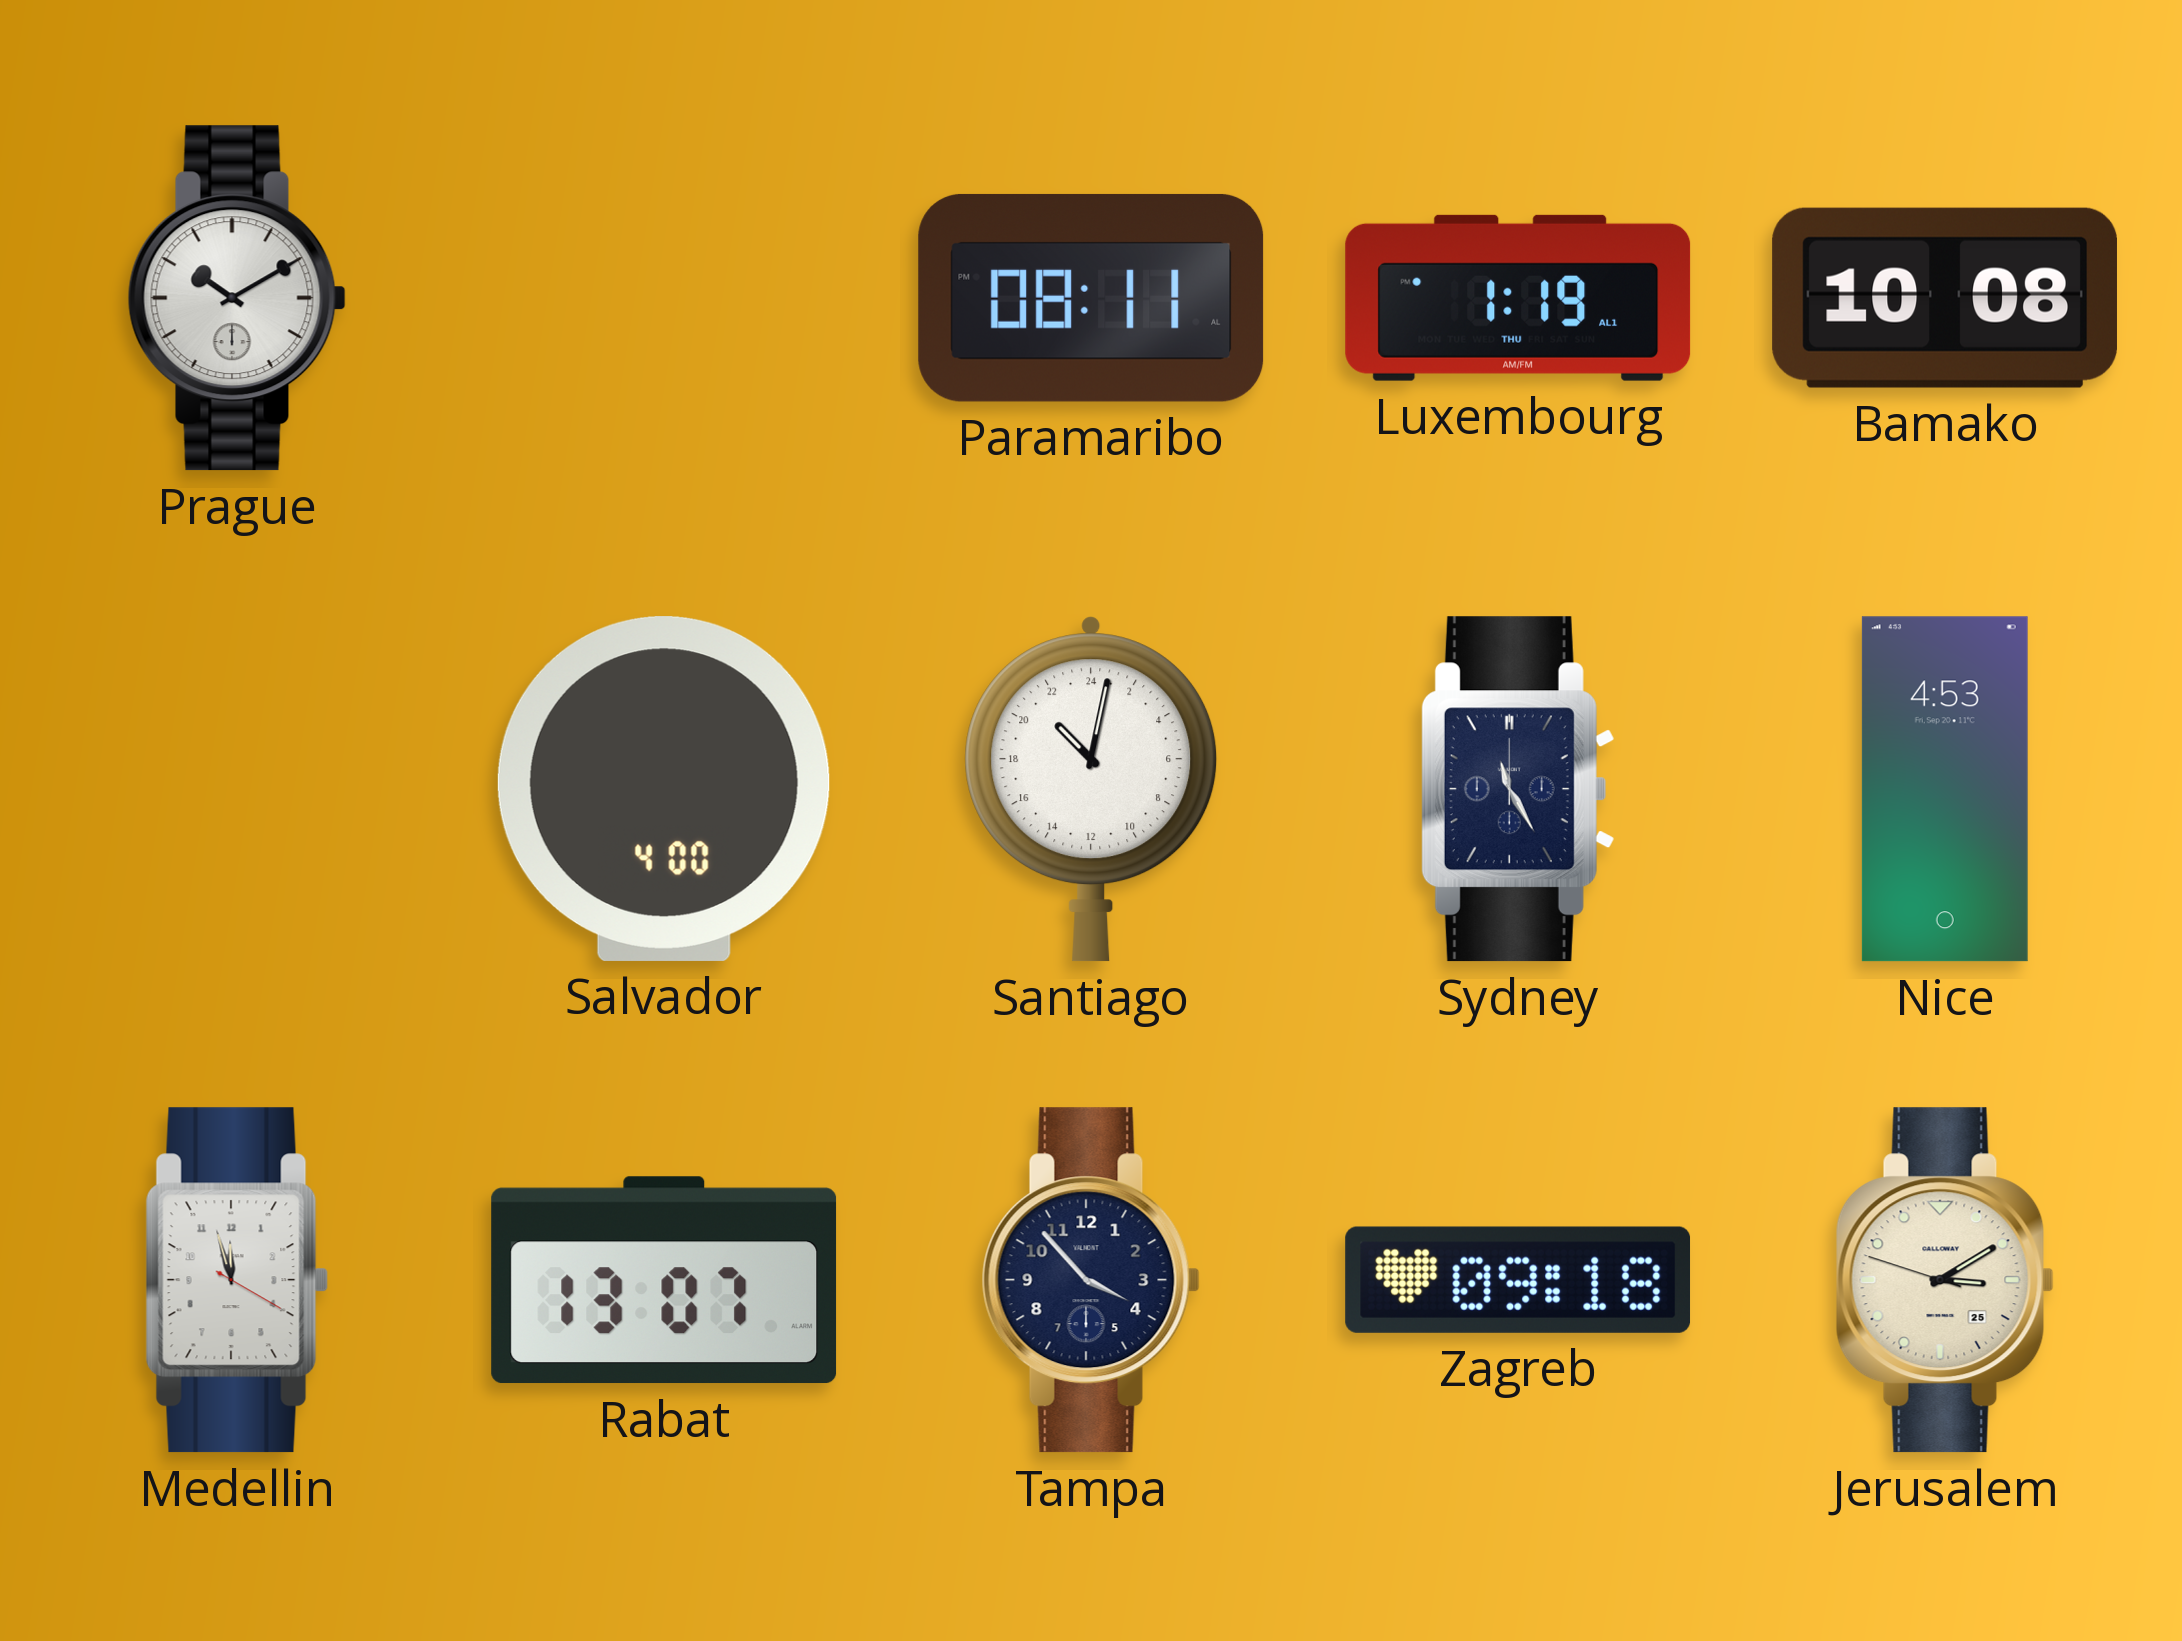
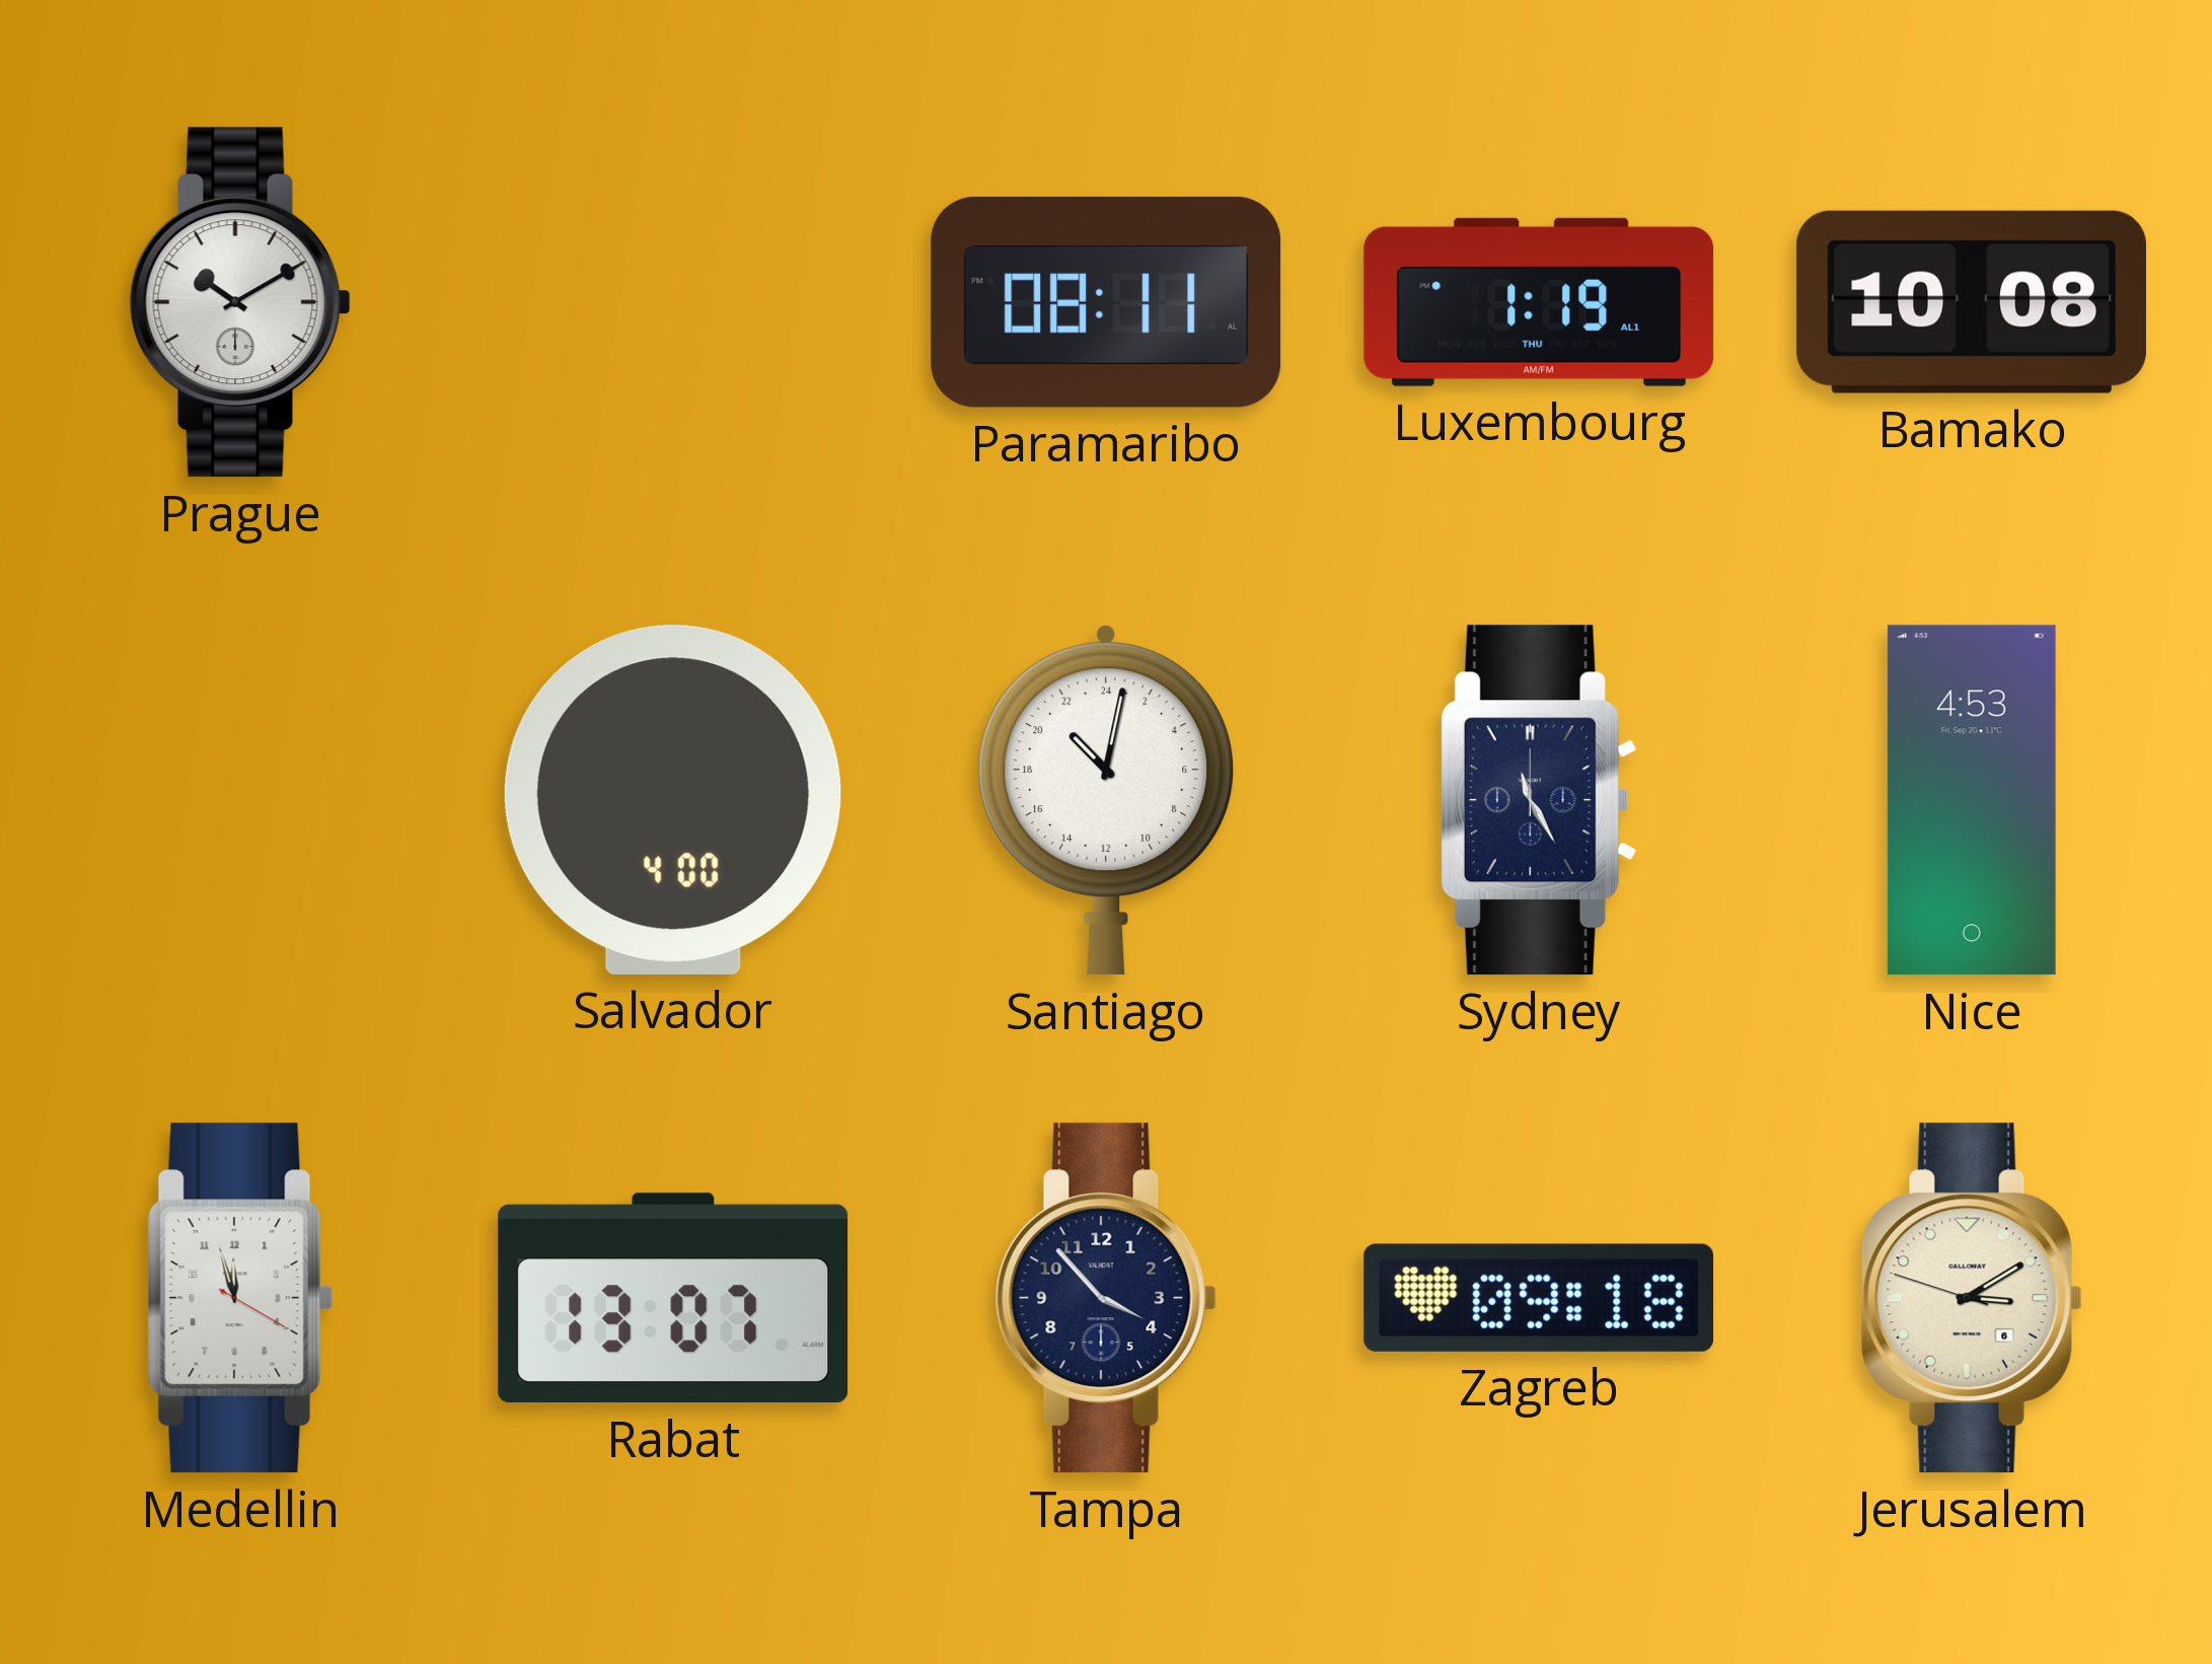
Jerusalem date: 25 -> 6
